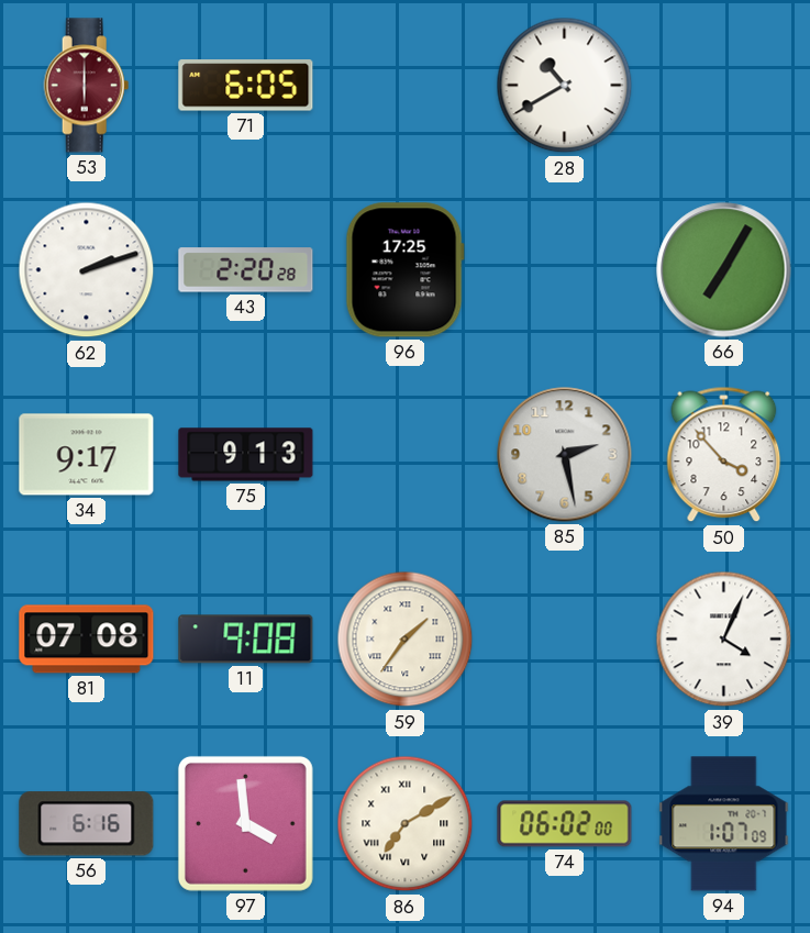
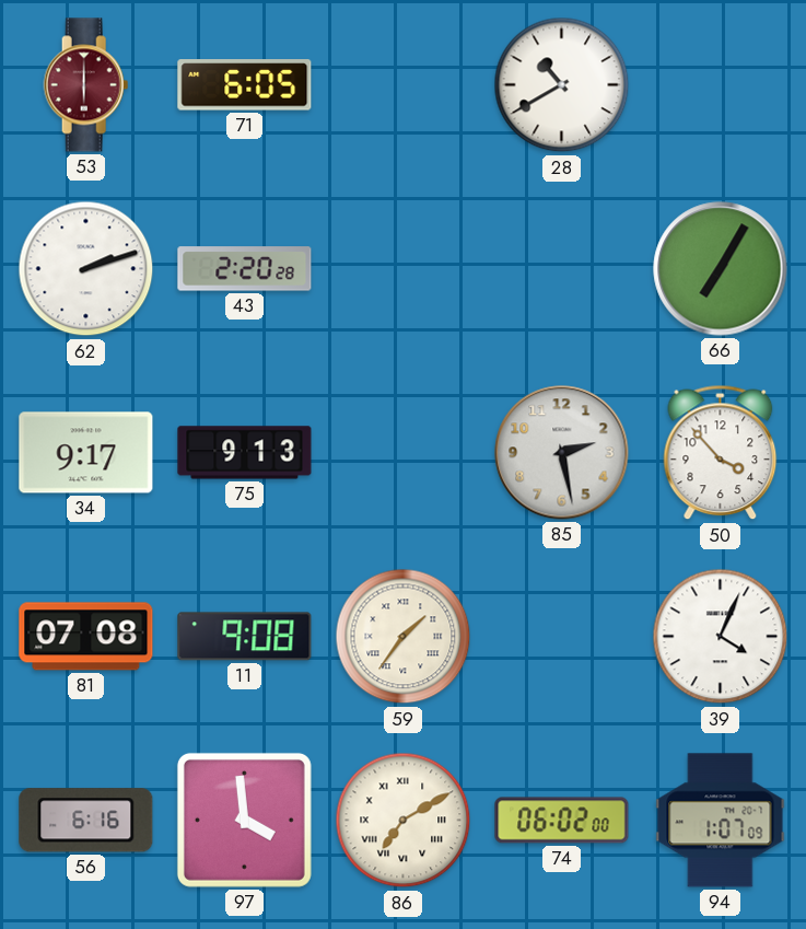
96: 17:25 -> none
